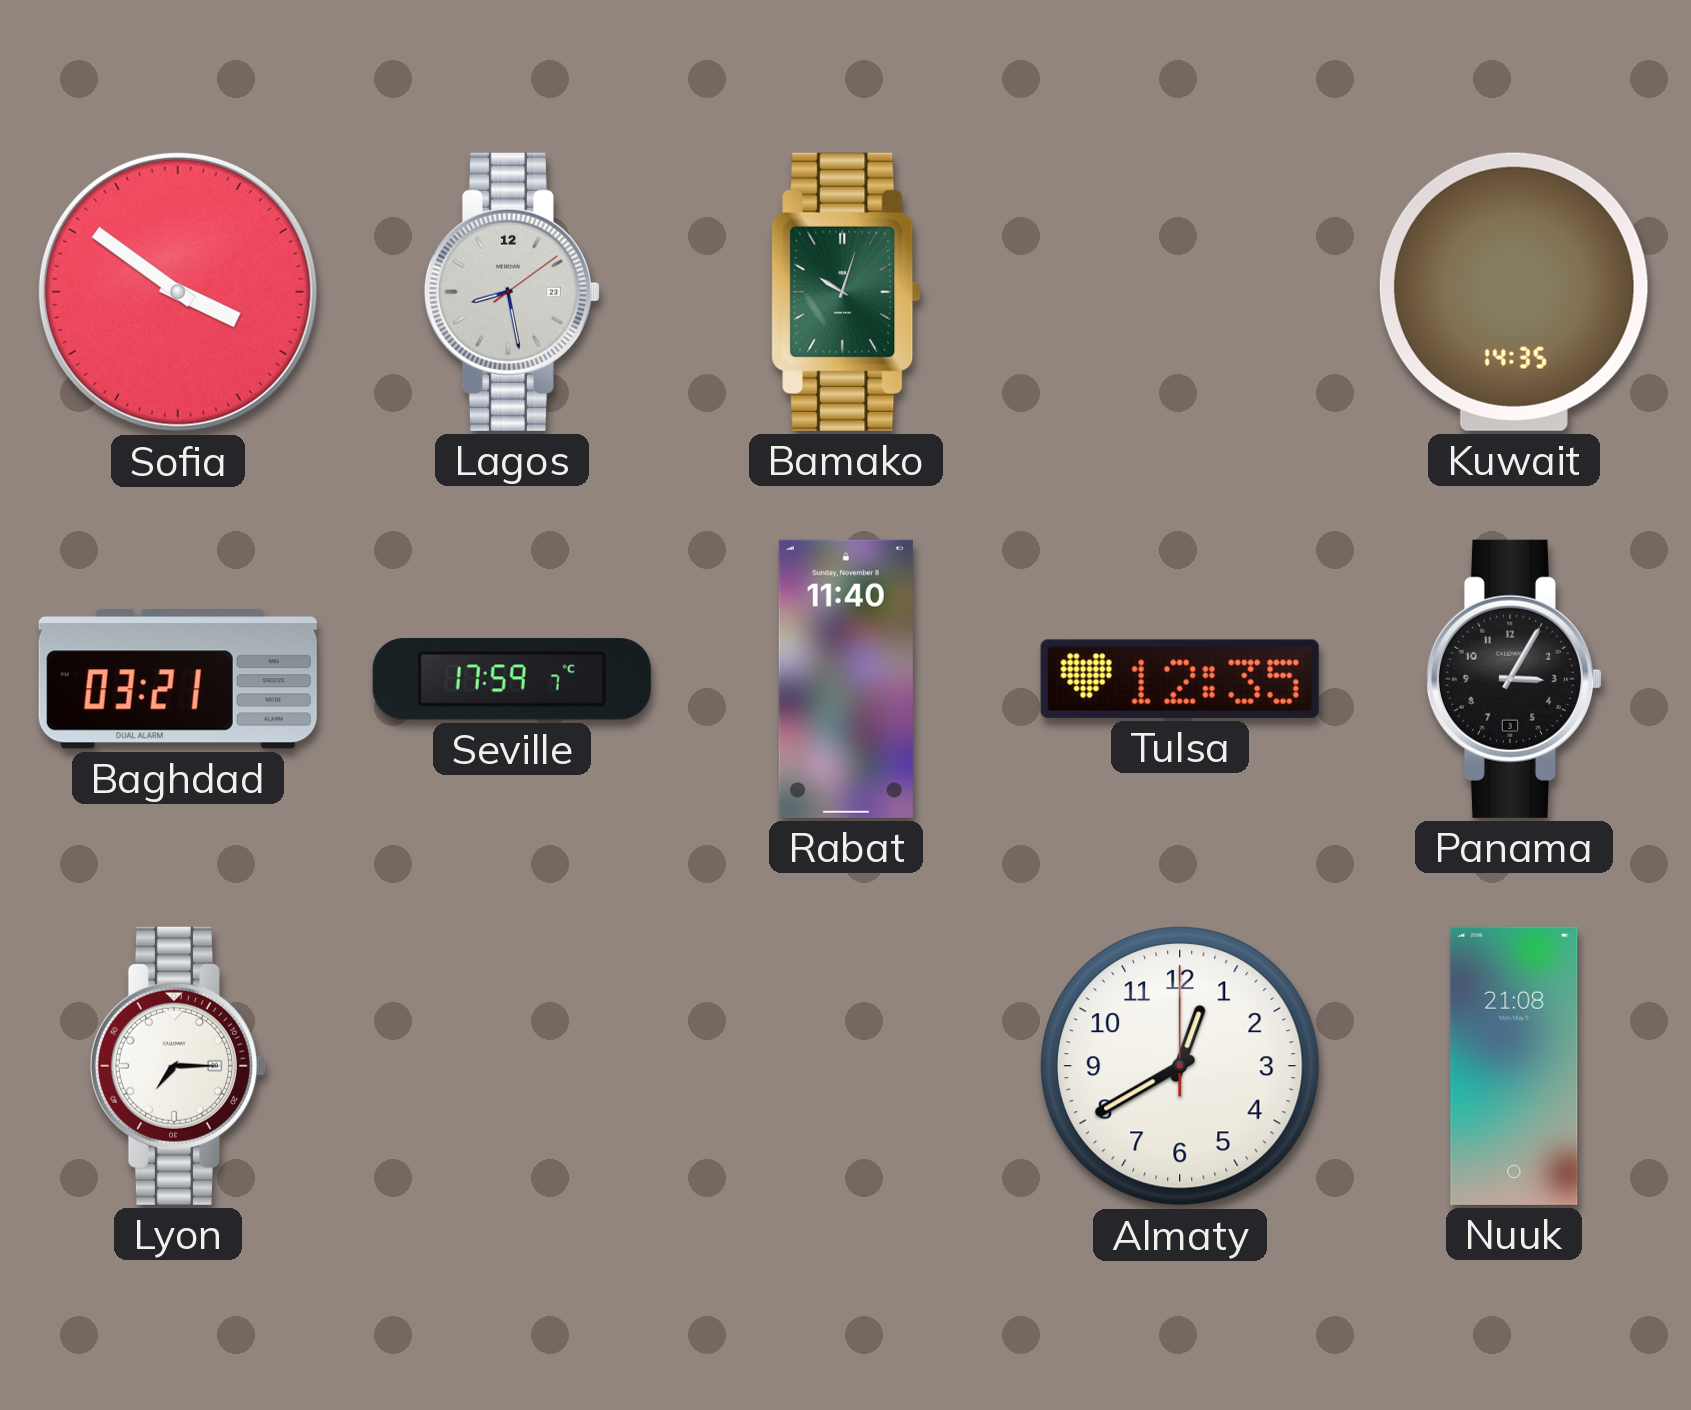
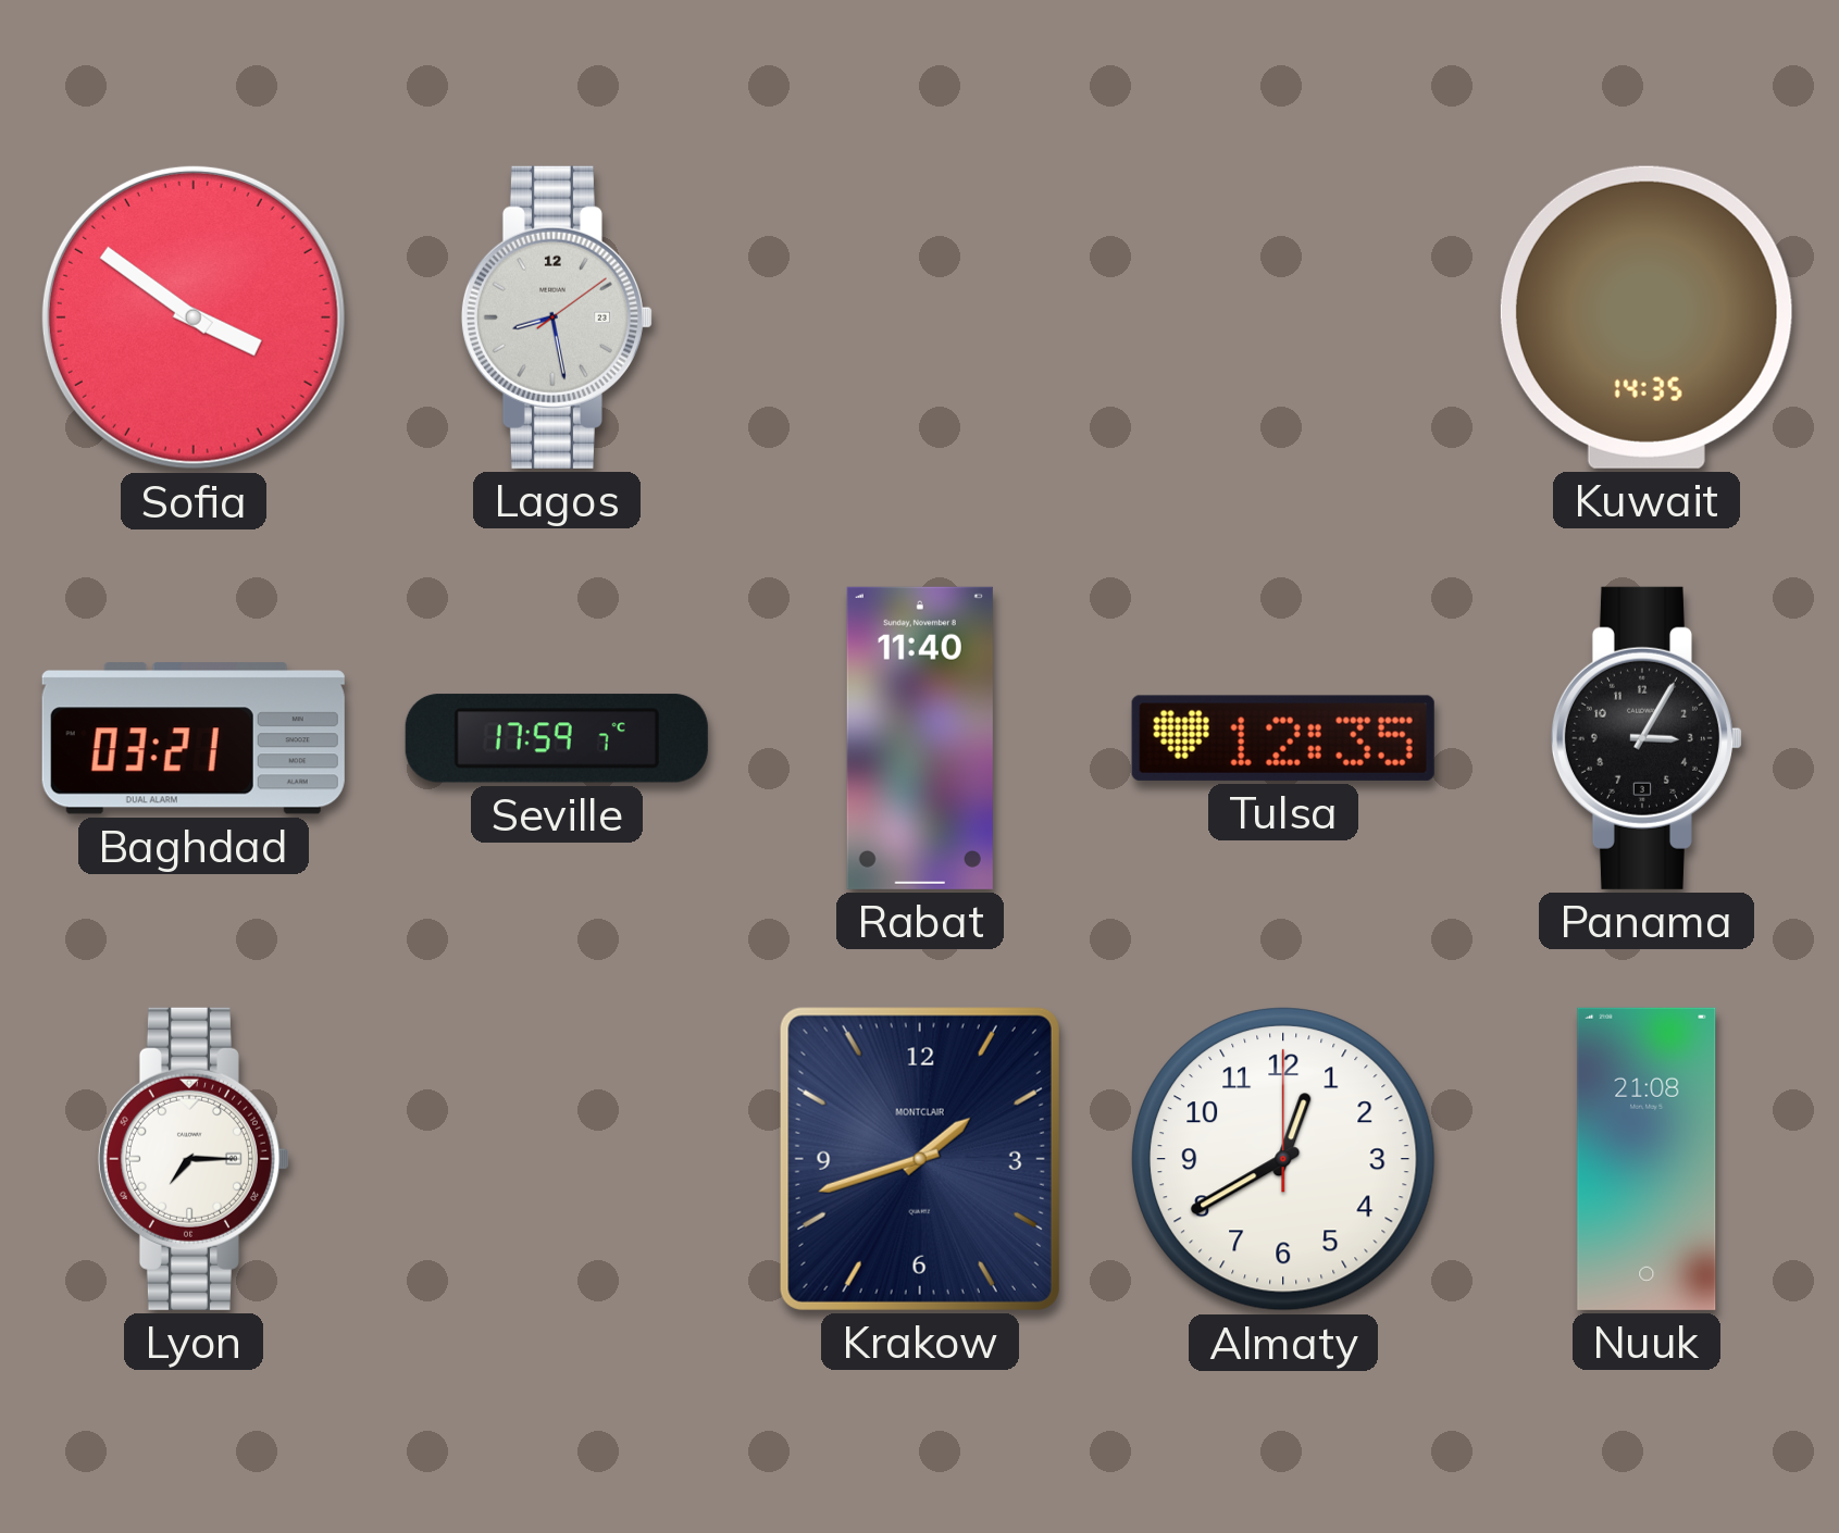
Bamako: 10:03 -> none
Krakow: none -> 1:42
